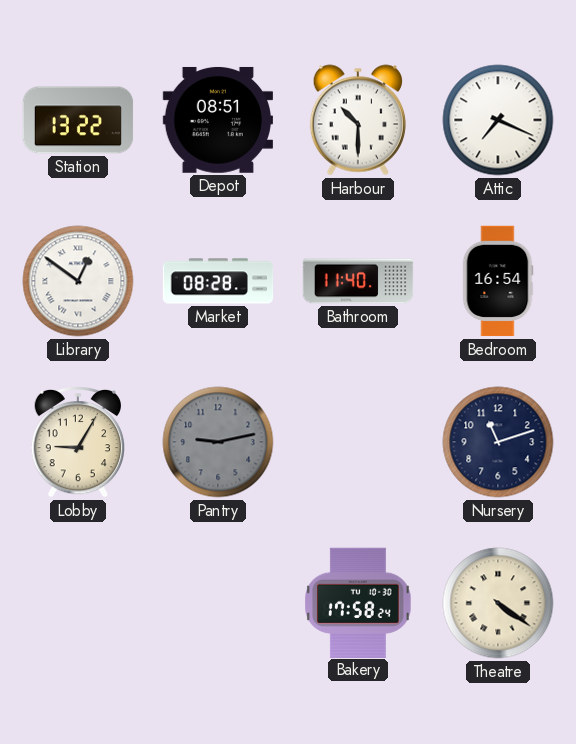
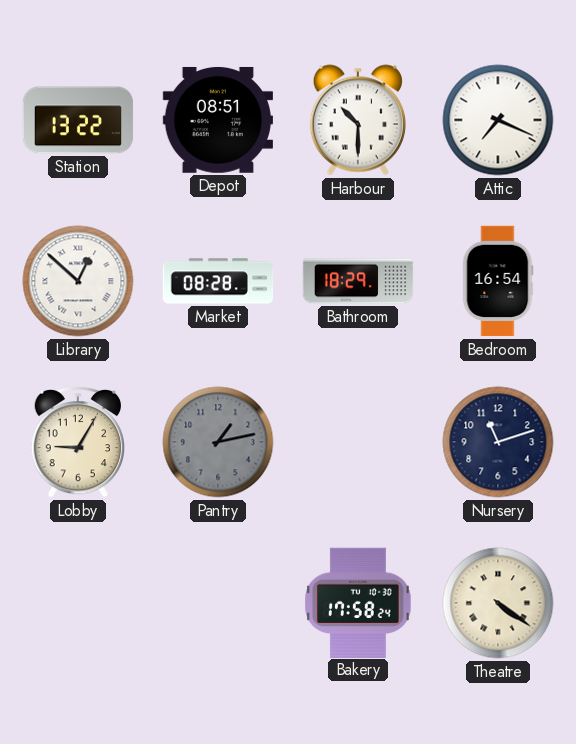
Library: 12:51 -> 12:52
Bathroom: 11:40 -> 18:29
Pantry: 9:13 -> 1:13
